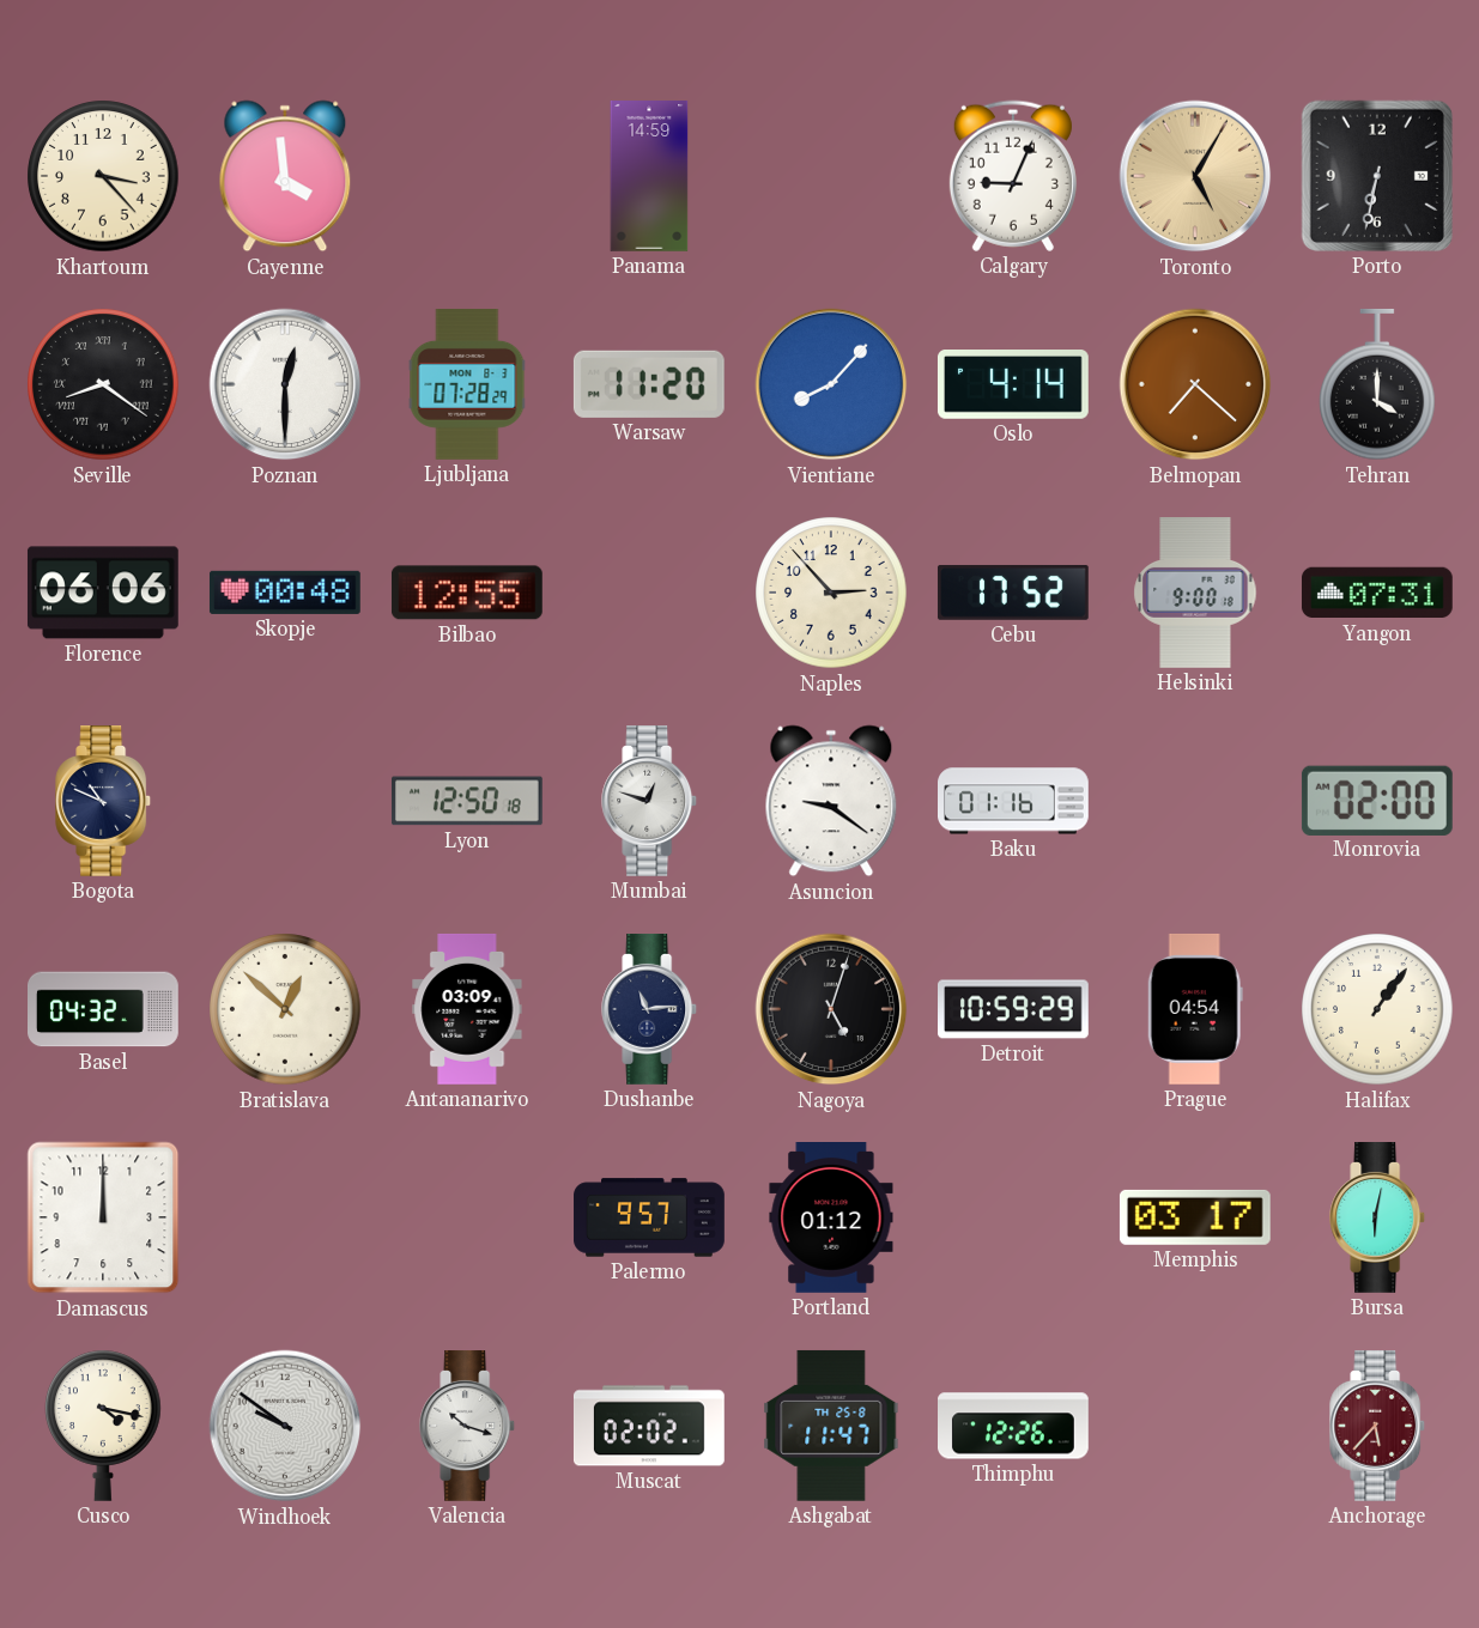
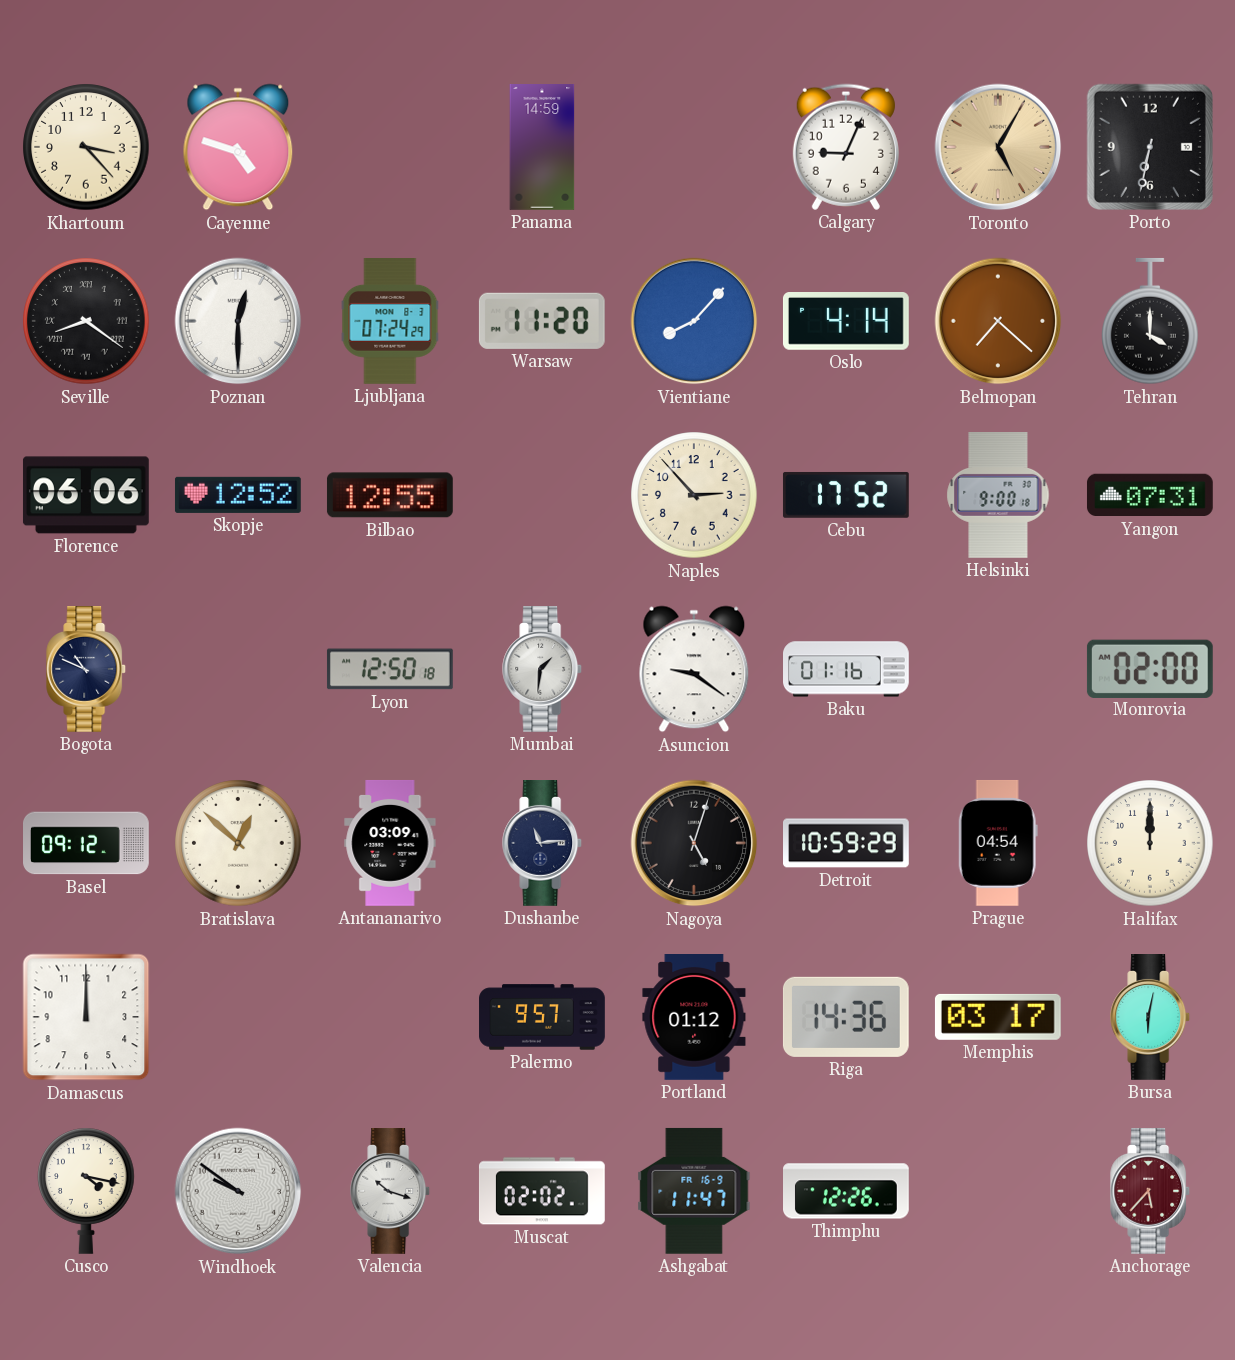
Cayenne: 3:59 -> 4:48
Ljubljana: 07:28 -> 07:24
Skopje: 00:48 -> 12:52
Mumbai: 12:48 -> 1:31
Basel: 04:32 -> 09:12
Halifax: 1:06 -> 12:00
Riga: none -> 14:36
Ashgabat date: TH 25-8 -> FR 16-9
